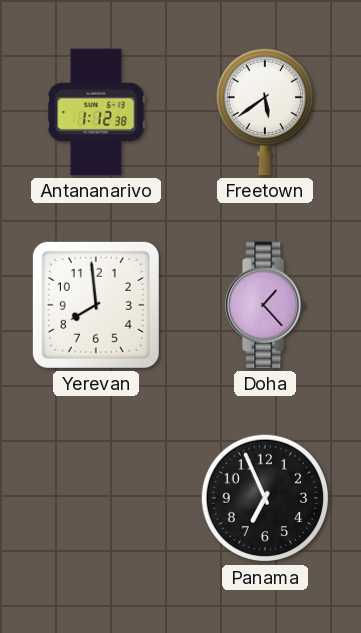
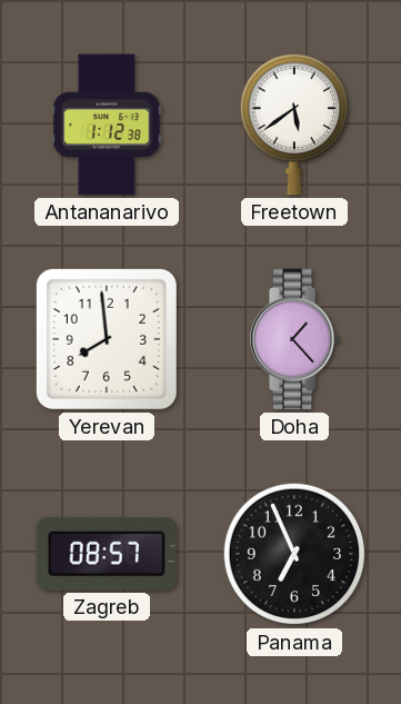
Zagreb: none -> 08:57
